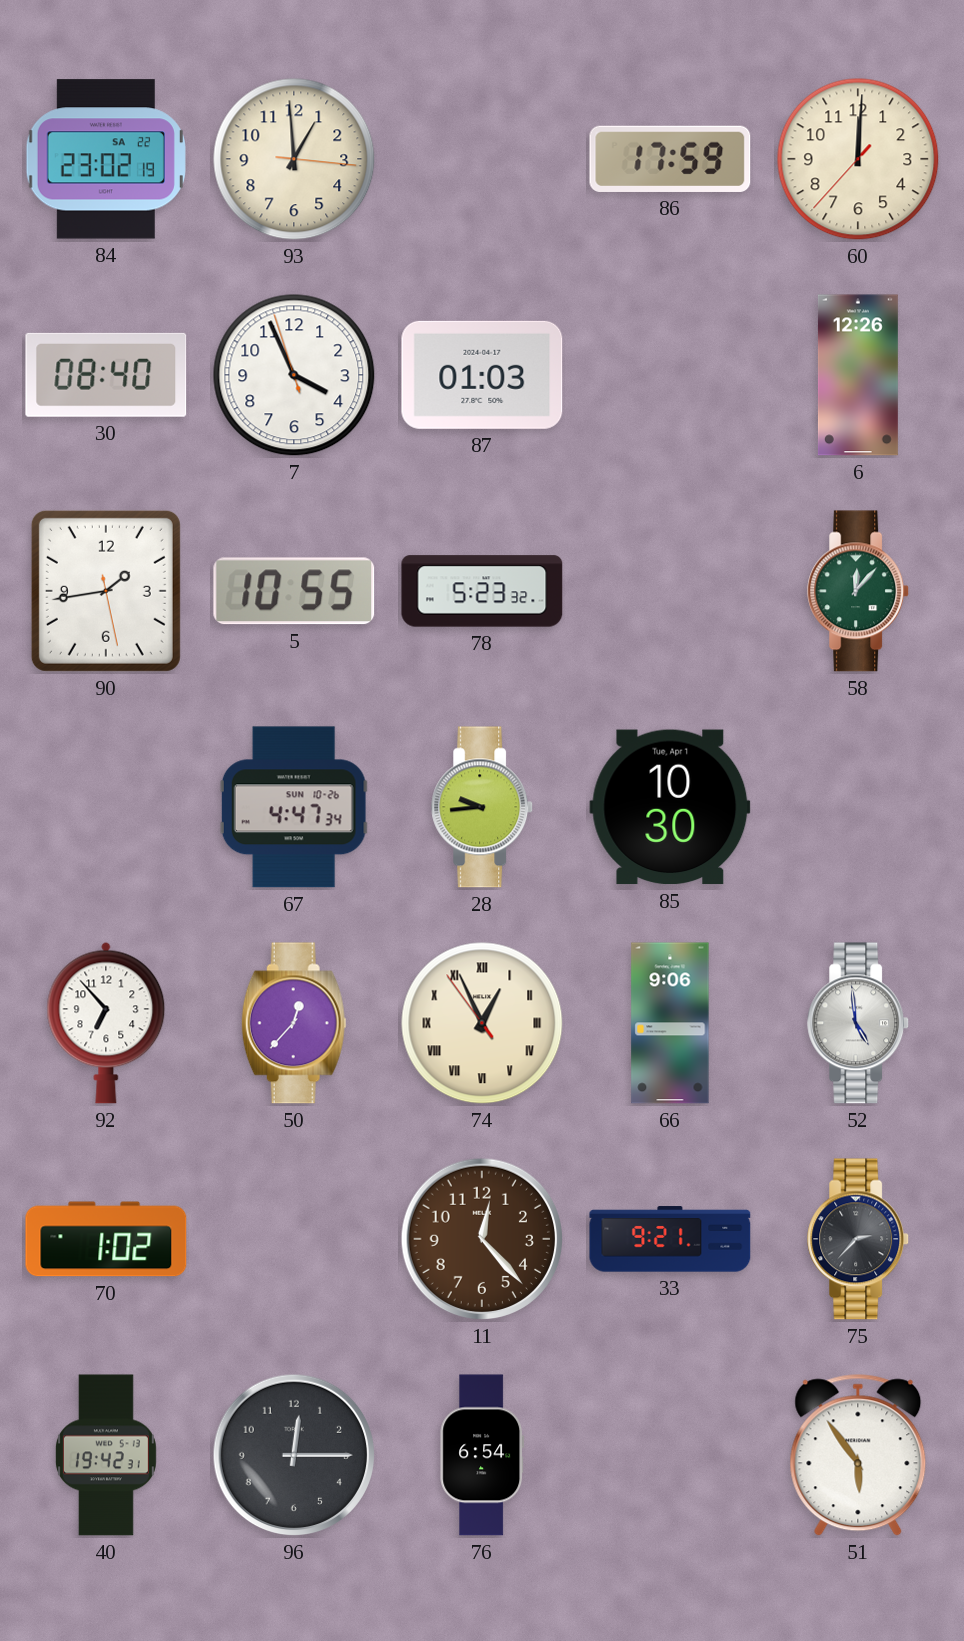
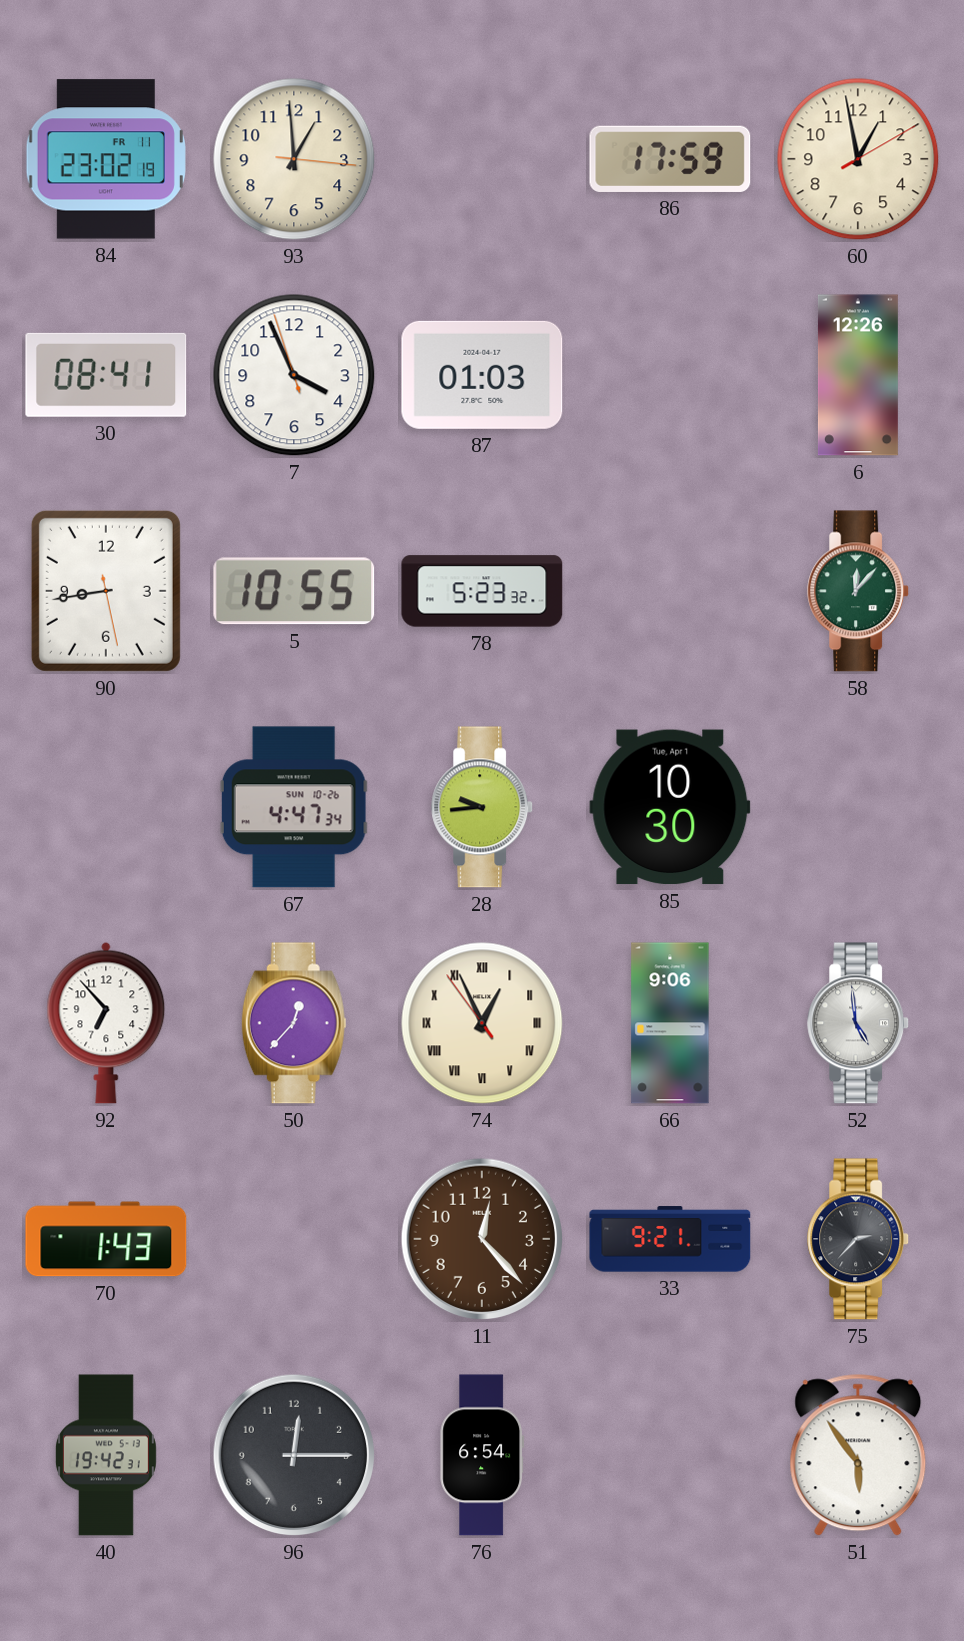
84 date: SA 22 -> FR 11
60: 12:00 -> 12:58
30: 08:40 -> 08:41
90: 1:43 -> 8:43
70: 1:02 -> 1:43
